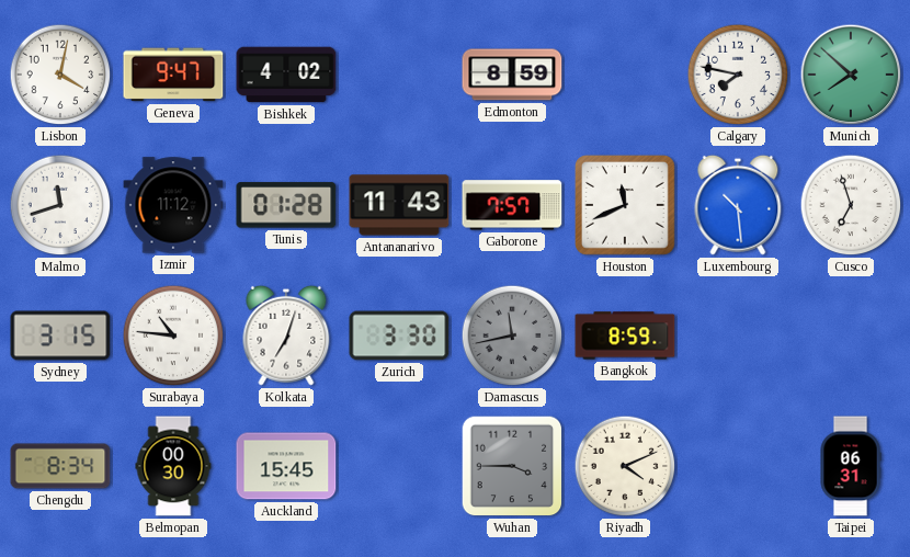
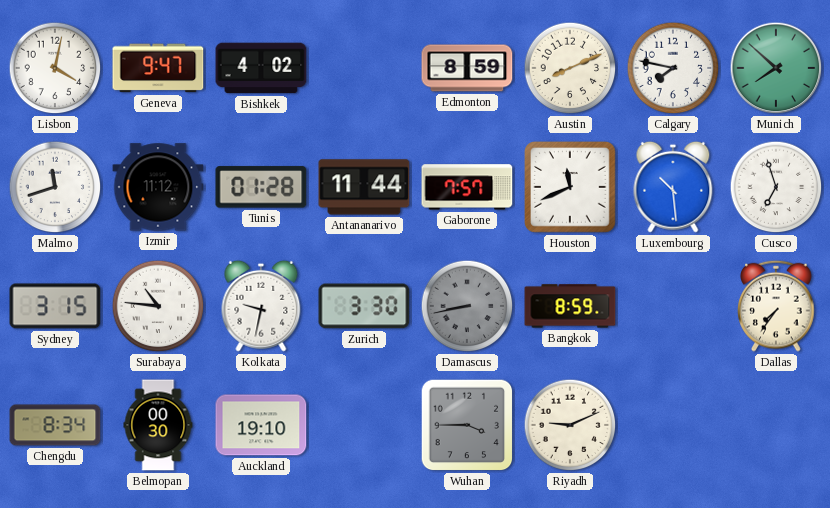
Austin: none -> 8:11
Antananarivo: 11:43 -> 11:44
Kolkata: 7:03 -> 9:32
Damascus: 11:43 -> 8:43
Dallas: none -> 7:36
Auckland: 15:45 -> 19:10
Riyadh: 4:11 -> 9:11
Taipei: 06:31 -> none
